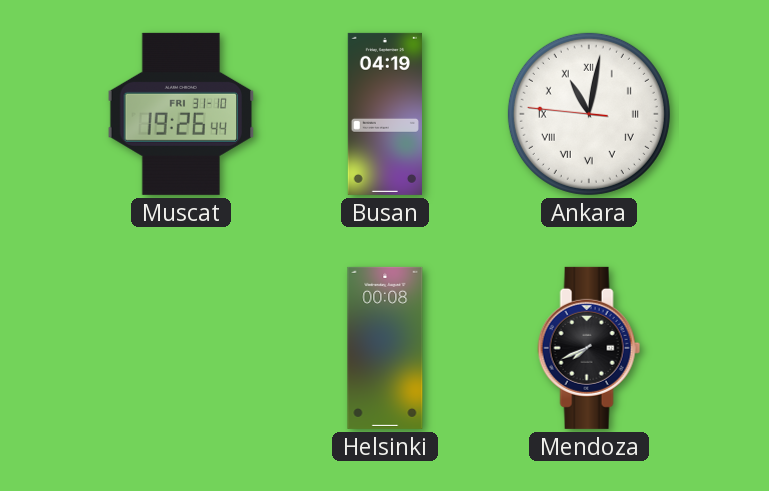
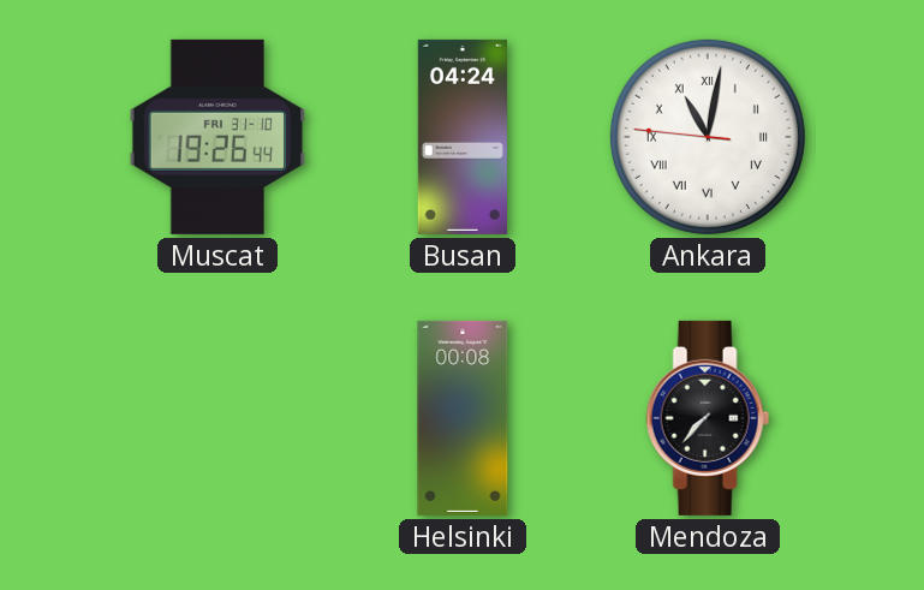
Busan: 04:19 -> 04:24
Mendoza: 7:41 -> 7:37
